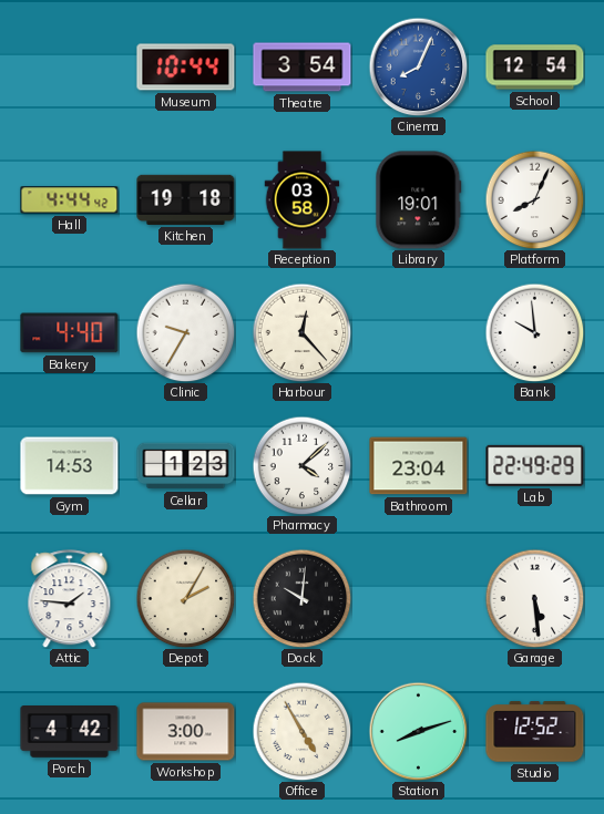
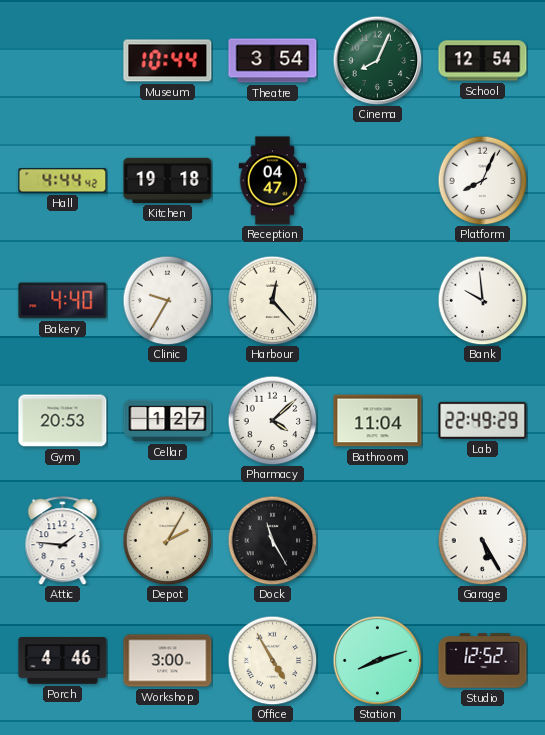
Cinema dial: blue -> green
Reception: 03:58 -> 04:47
Library: 19:01 -> none
Gym: 14:53 -> 20:53
Cellar: 1:23 -> 1:27
Bathroom: 23:04 -> 11:04
Dock: 10:01 -> 11:25
Garage: 5:29 -> 5:25
Porch: 4:42 -> 4:46
